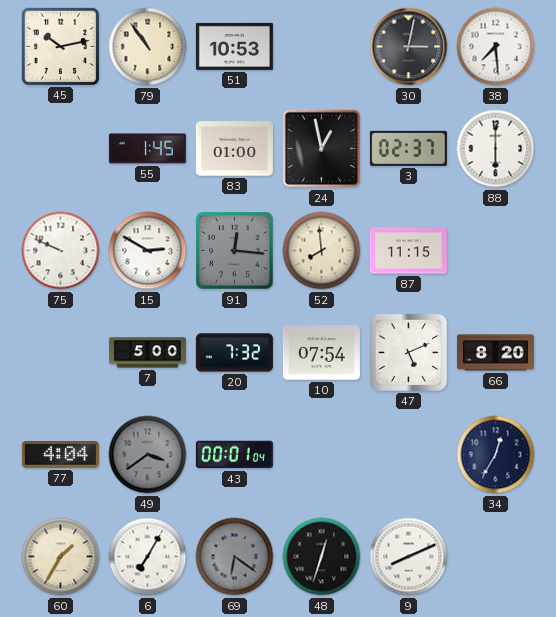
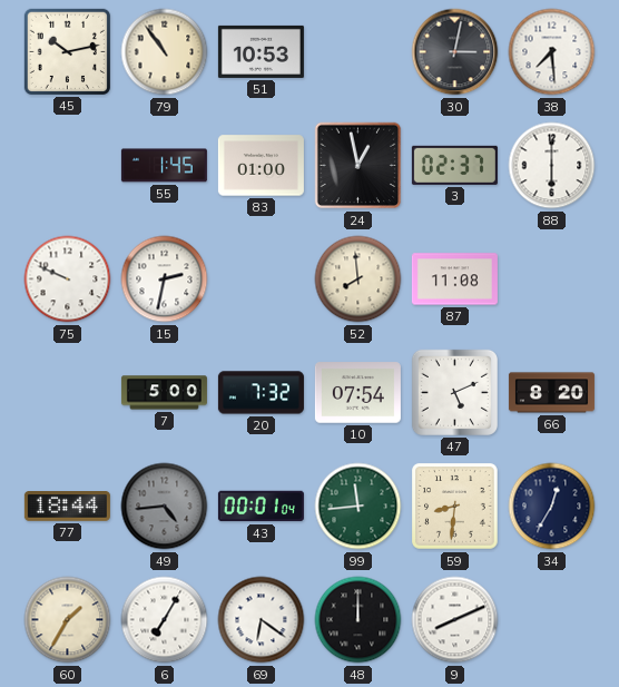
15: 2:50 -> 2:32
91: 12:16 -> none
87: 11:15 -> 11:08
77: 4:04 -> 18:44
49: 3:39 -> 4:44
99: none -> 11:44
59: none -> 8:31
69 dial: grey -> white
48: 12:33 -> 12:00
